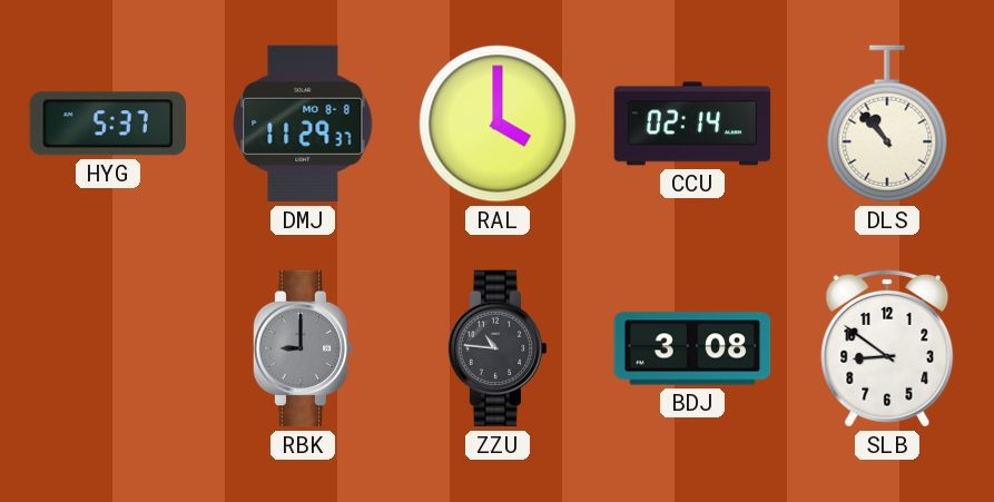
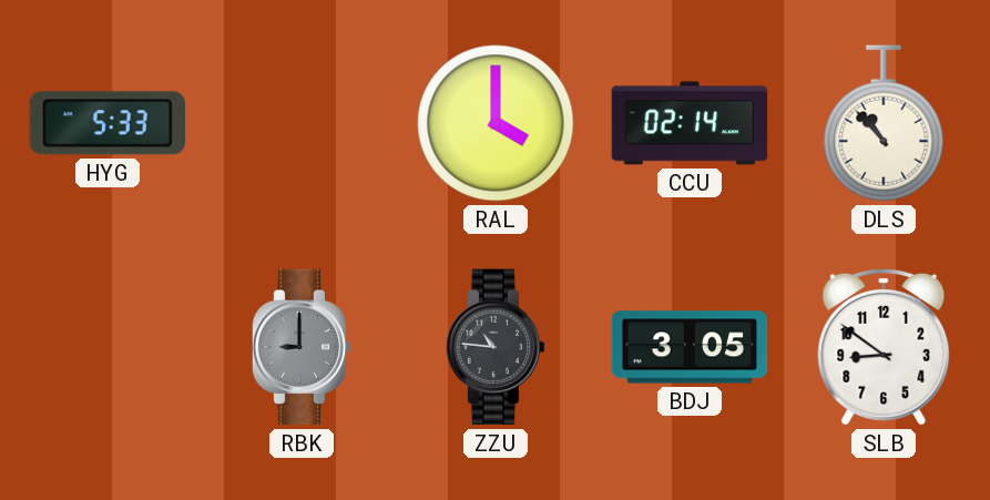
HYG: 5:37 -> 5:33
DMJ: 11:29 -> none
BDJ: 3:08 -> 3:05
